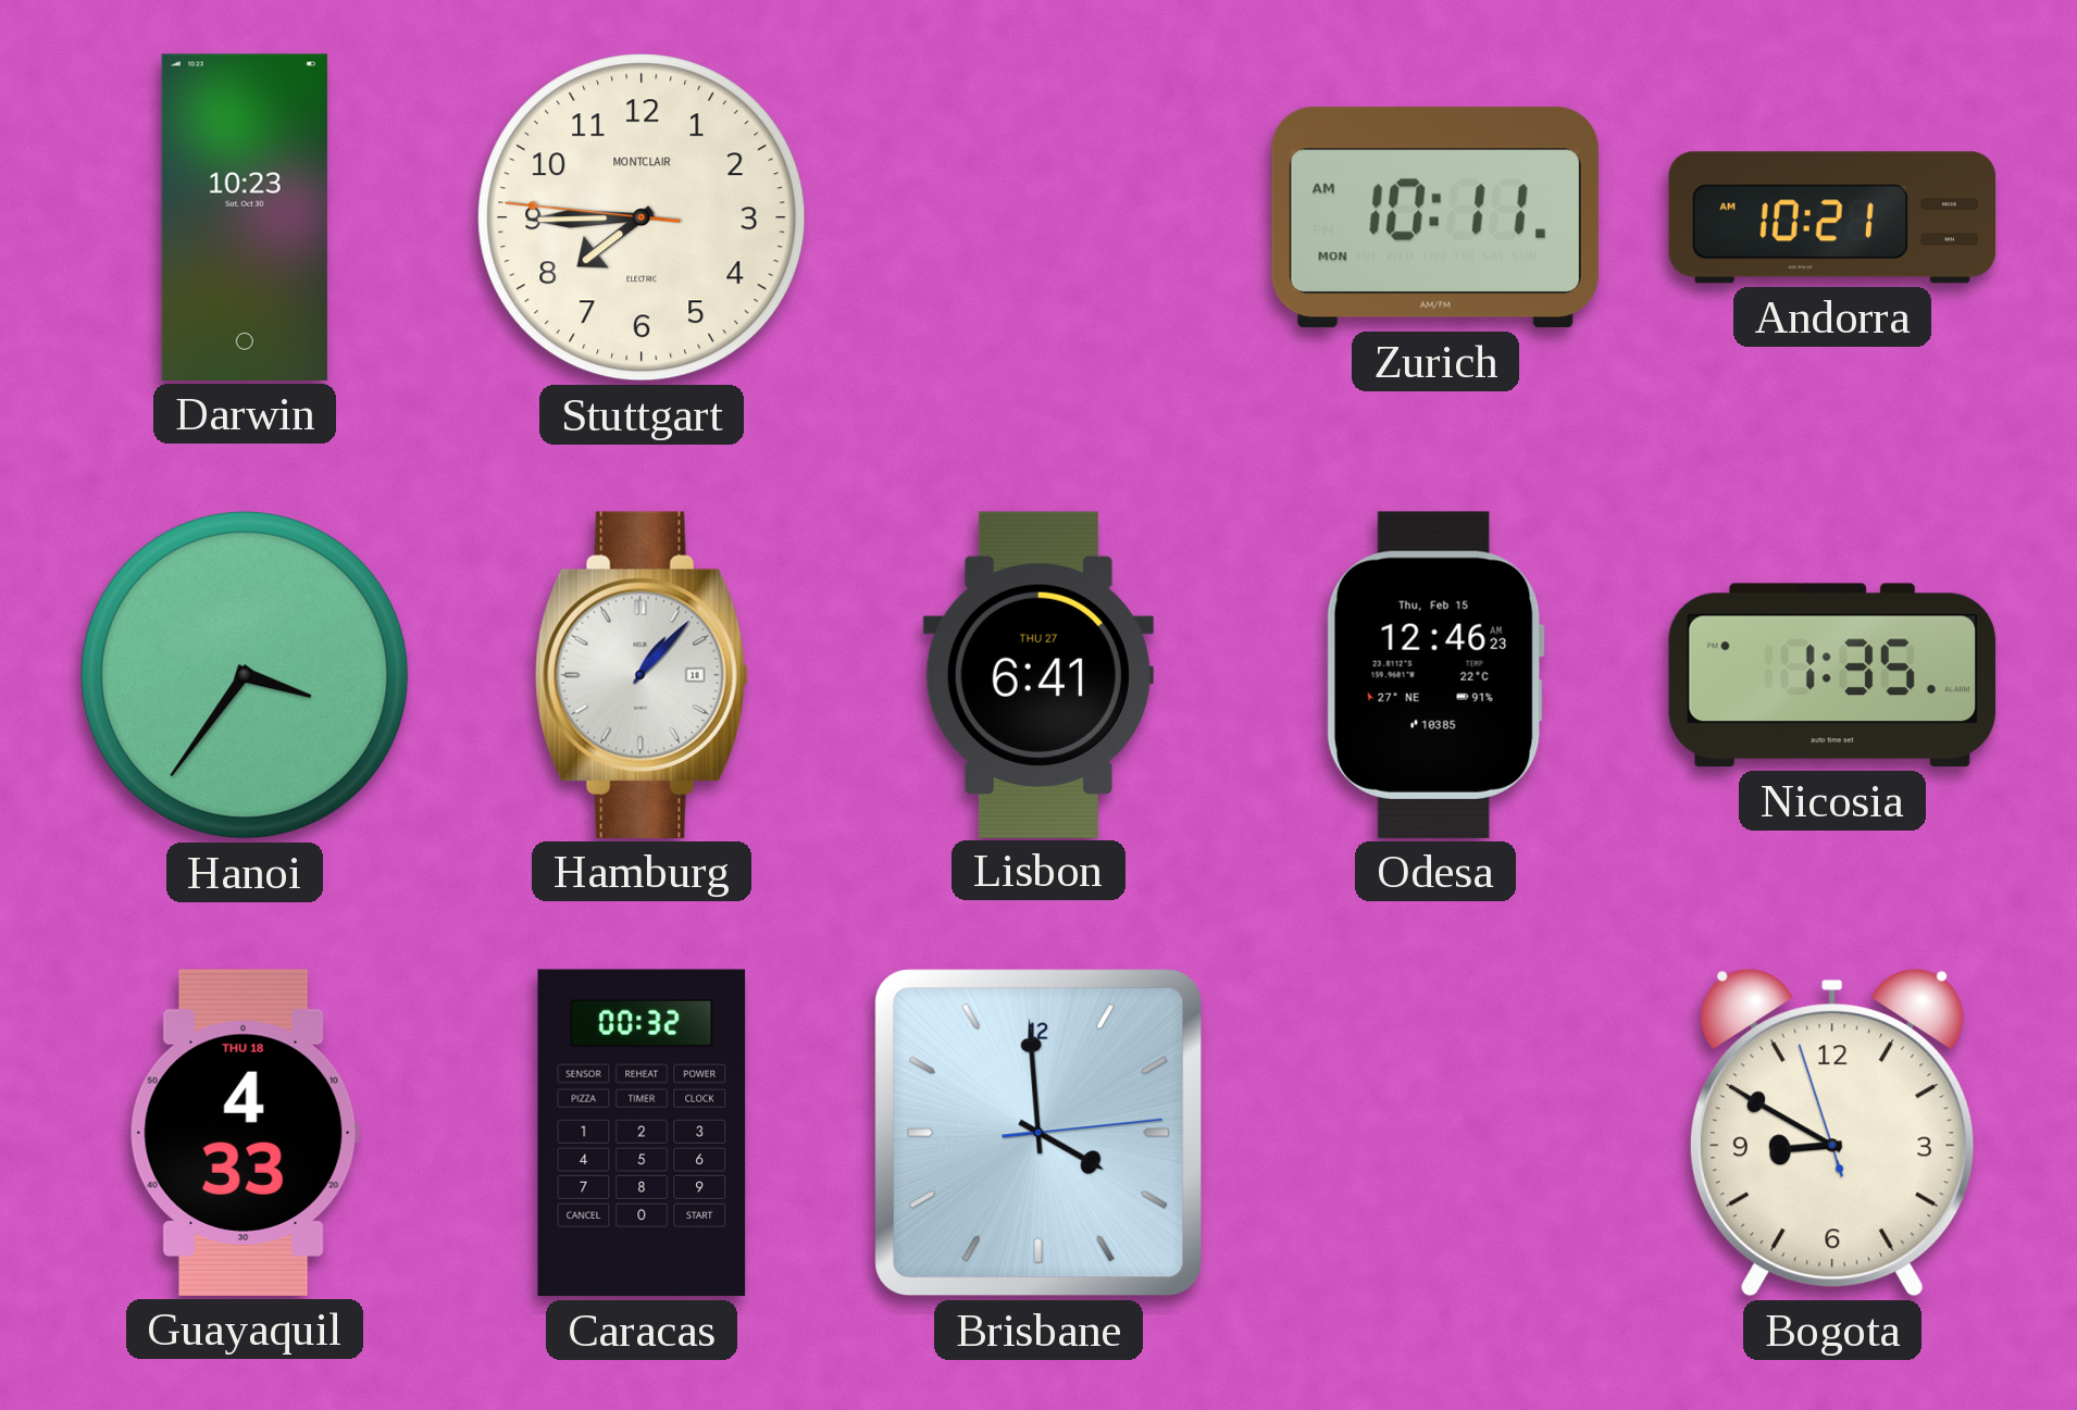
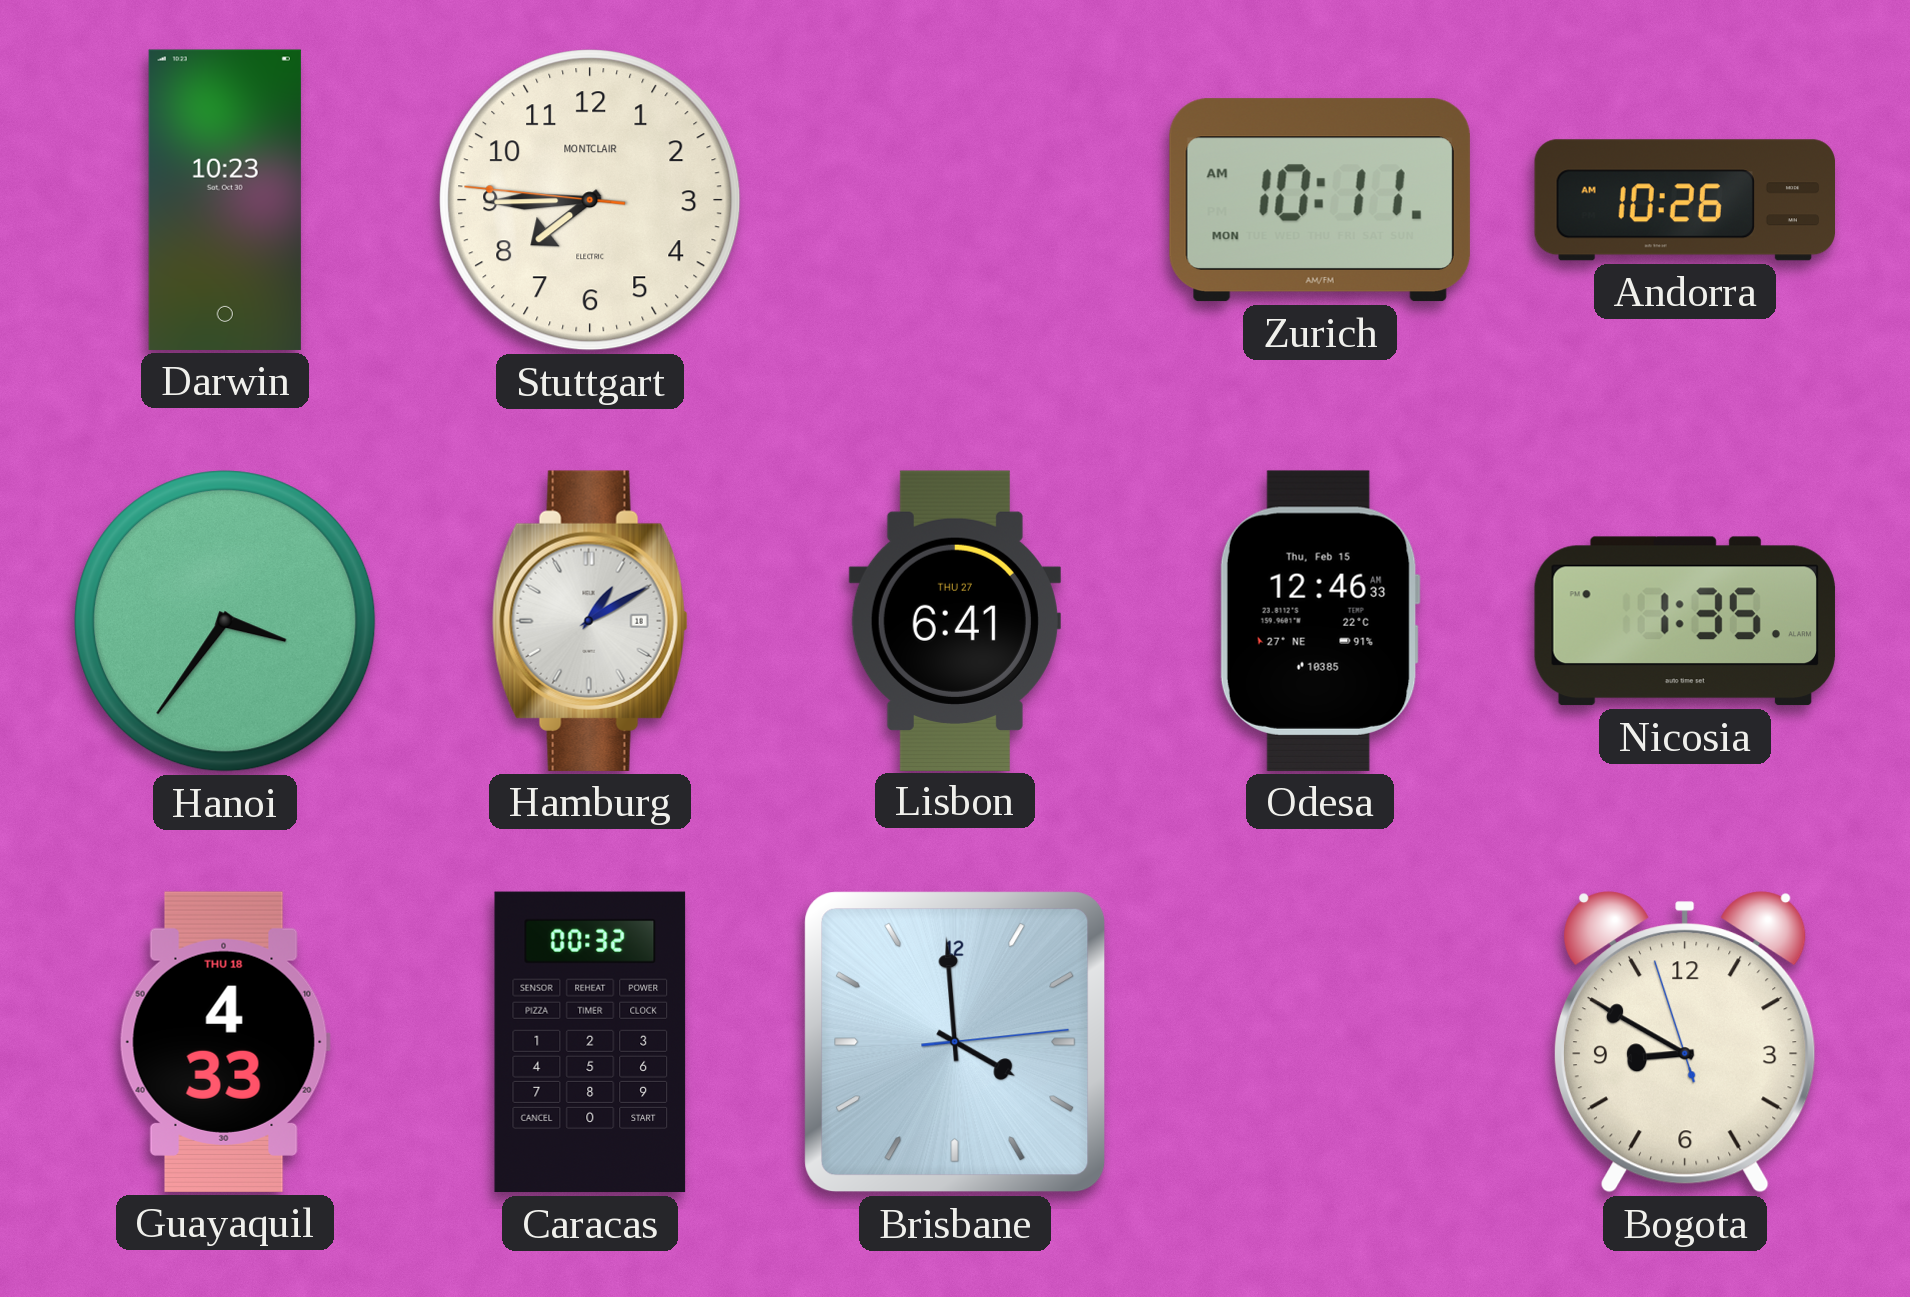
Andorra: 10:21 -> 10:26
Hamburg: 1:07 -> 1:10
Odesa: 12:46:23 AM -> 12:46:33 AM
